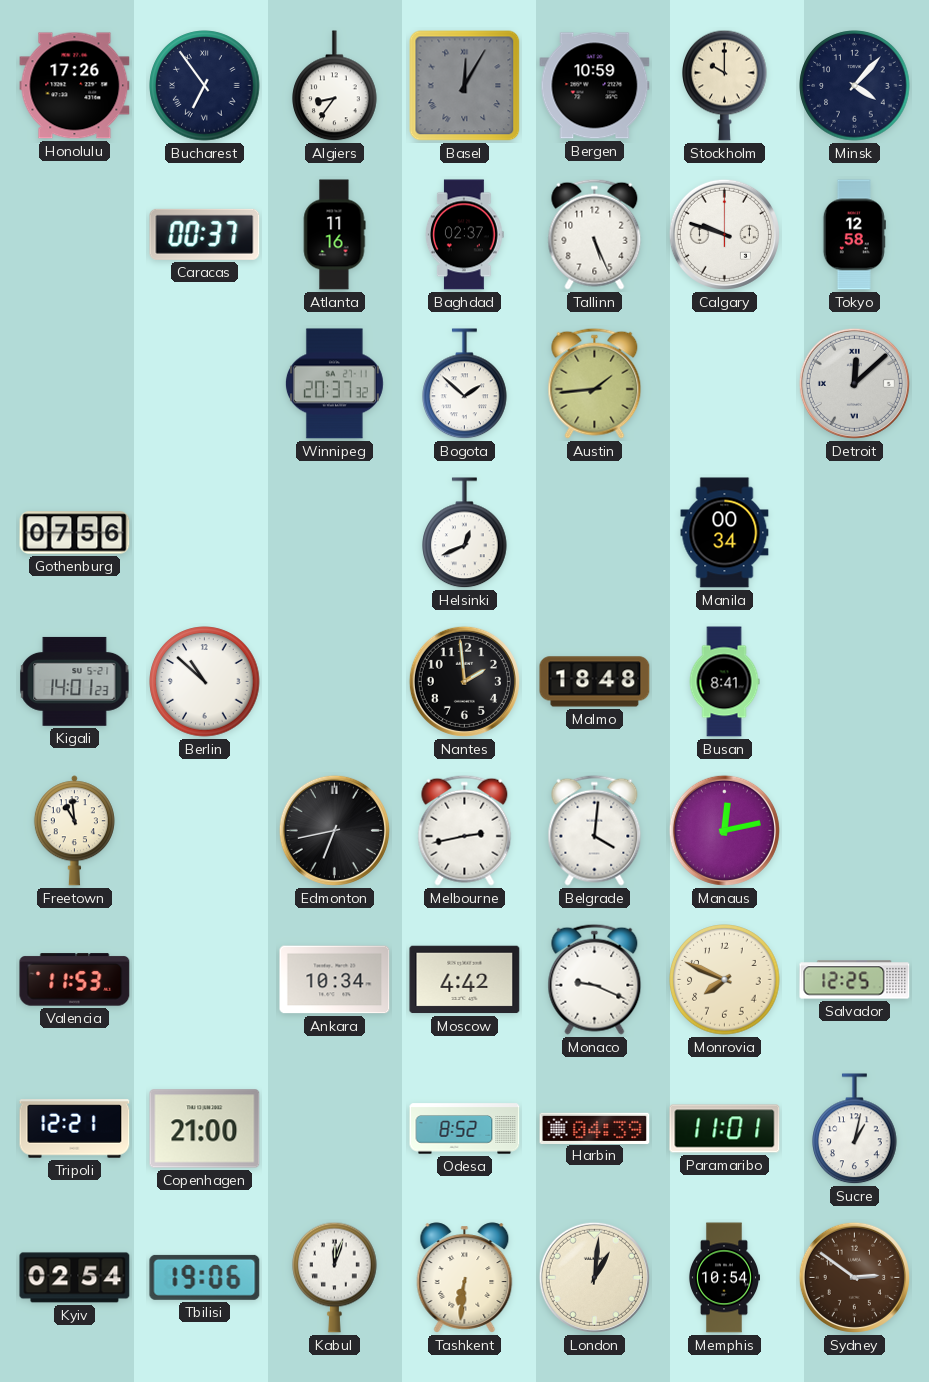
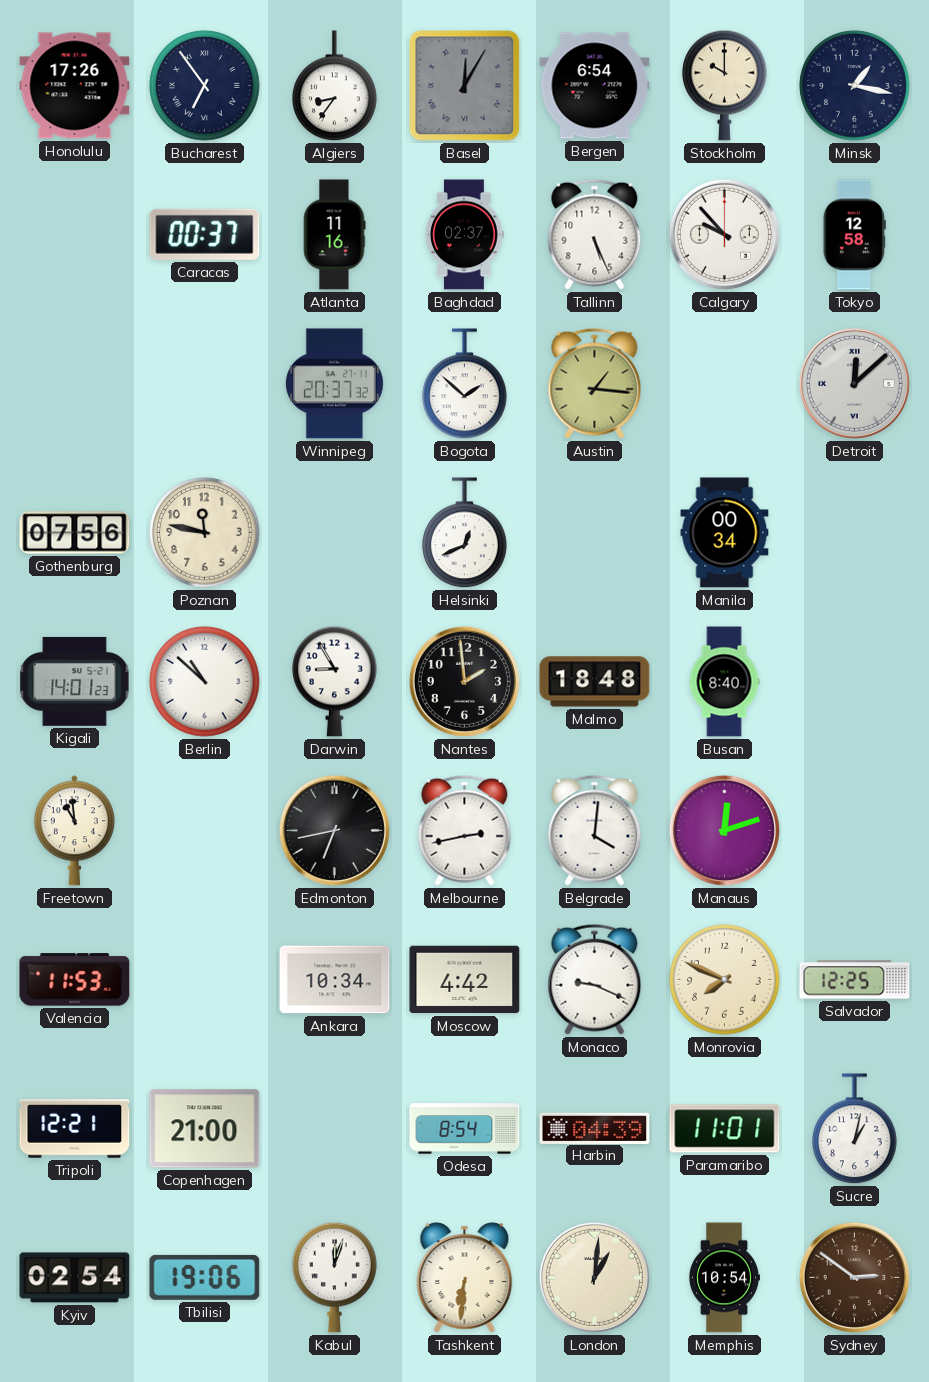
Bergen: 10:59 -> 6:54
Minsk: 4:07 -> 1:17
Calgary: 9:48 -> 9:53
Austin: 1:44 -> 1:16
Poznan: none -> 11:47
Darwin: none -> 8:55
Busan: 8:41 -> 8:40
Manaus: 12:13 -> 12:12
Odesa: 8:52 -> 8:54
